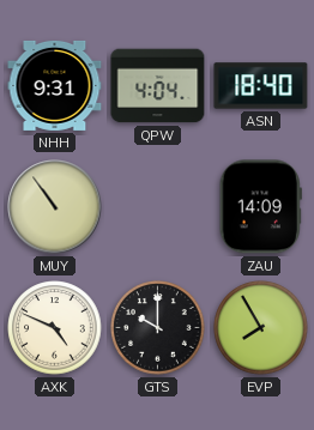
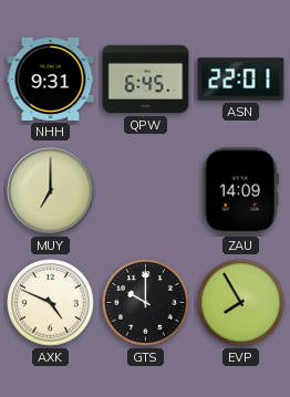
QPW: 4:04 -> 6:45
ASN: 18:40 -> 22:01
MUY: 10:54 -> 7:00
